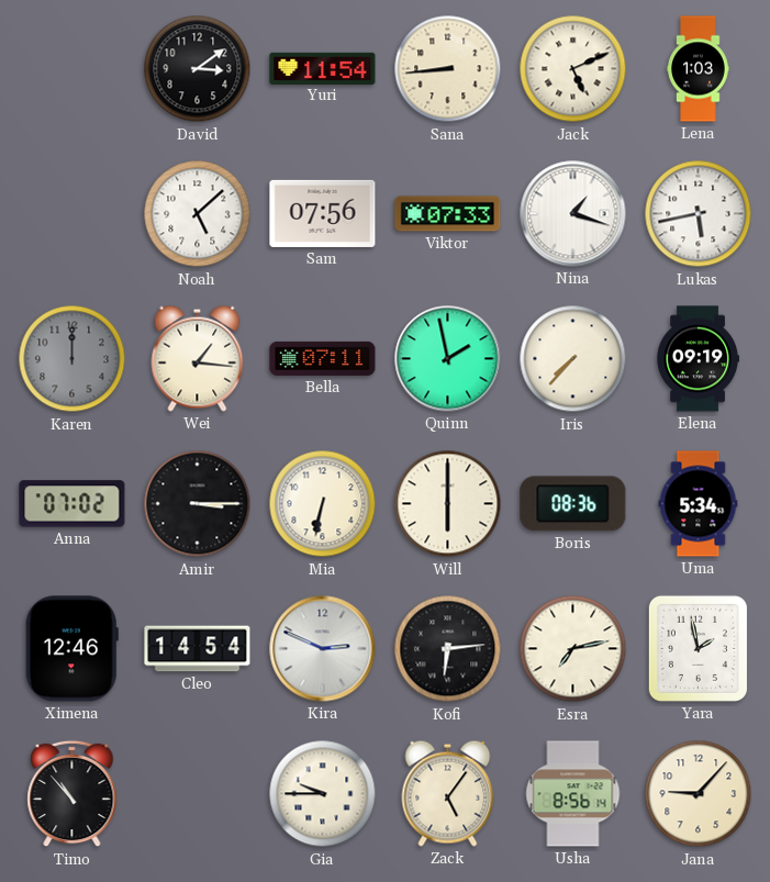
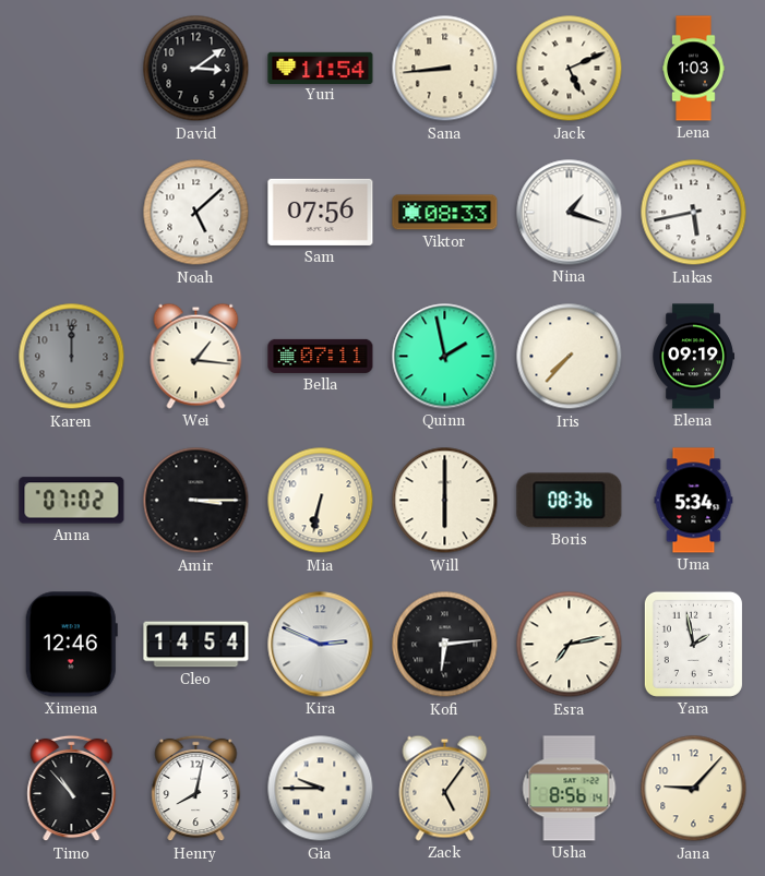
Viktor: 07:33 -> 08:33
Henry: none -> 8:02
